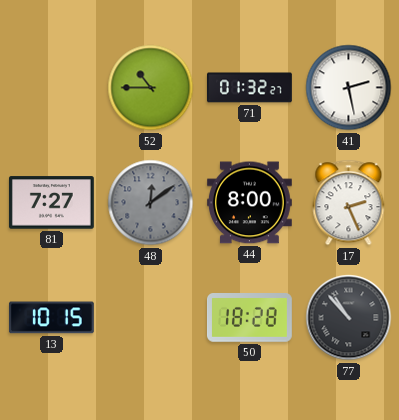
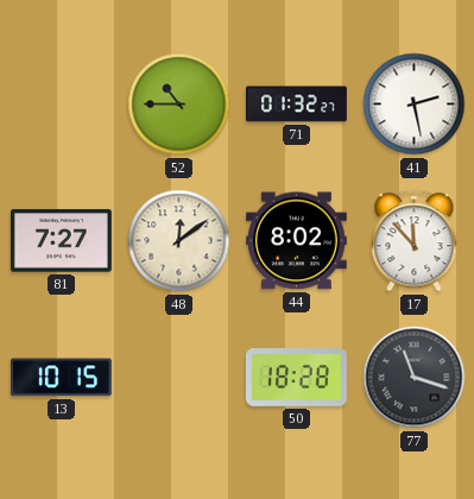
48 dial: grey -> cream
44: 8:00 -> 8:02
17: 2:26 -> 11:53
77: 10:53 -> 11:18
